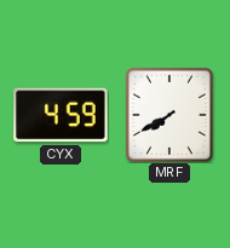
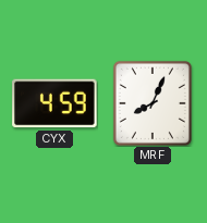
MRF: 7:40 -> 8:04
